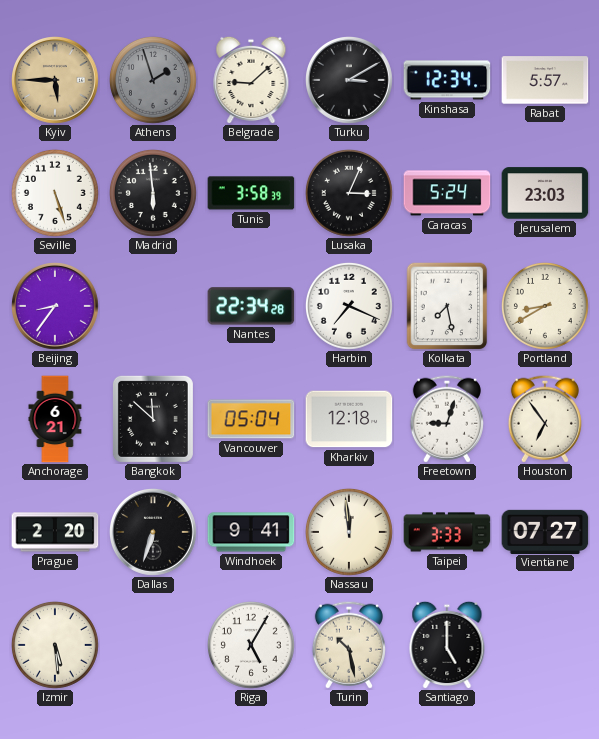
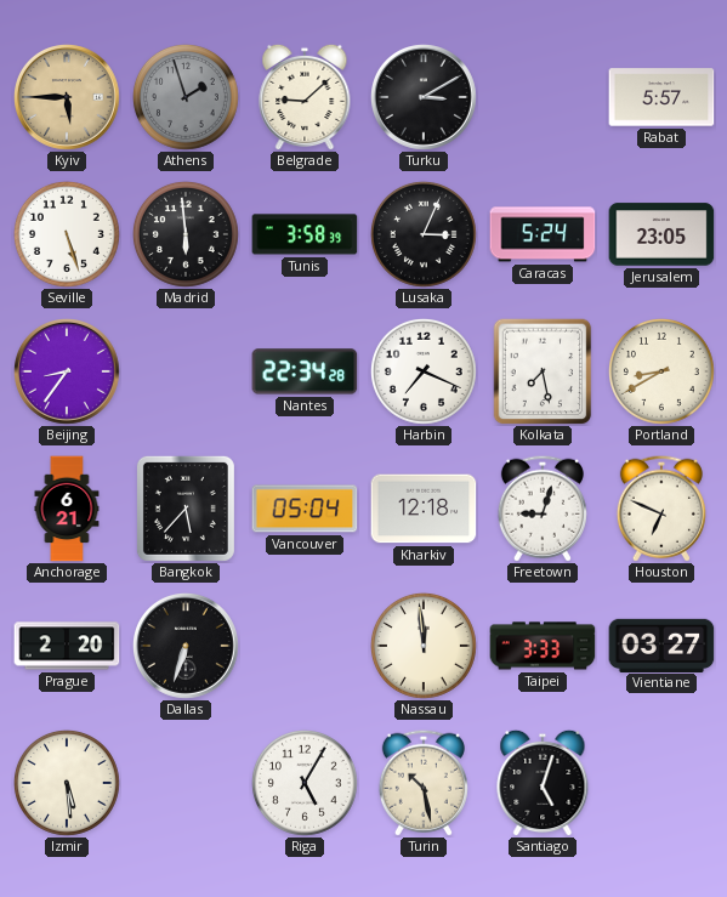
Kinshasa: 12:34 -> none
Jerusalem: 23:03 -> 23:05
Bangkok: 11:52 -> 5:37
Houston: 6:54 -> 6:49
Windhoek: 9:41 -> none
Vientiane: 07:27 -> 03:27
Santiago: 5:00 -> 5:03
